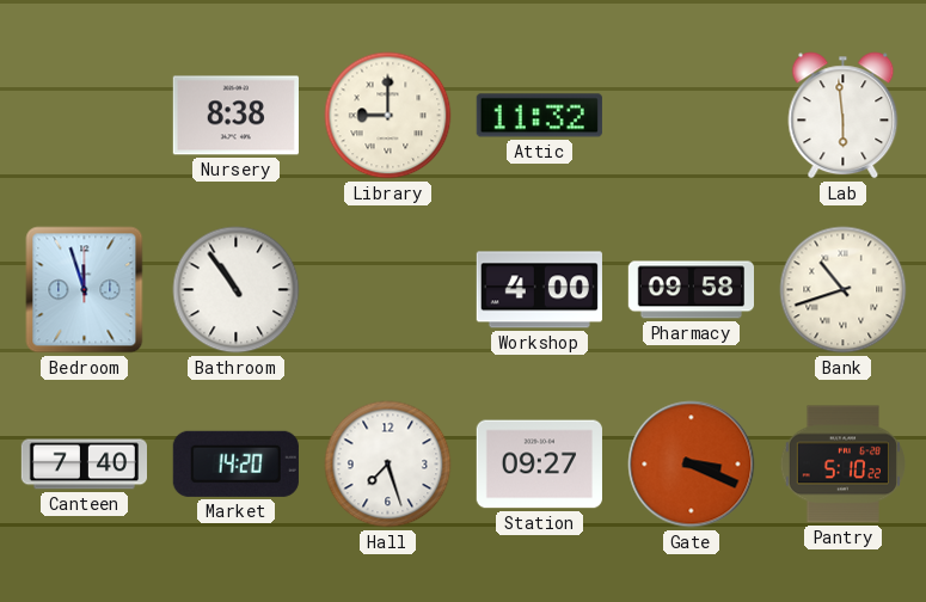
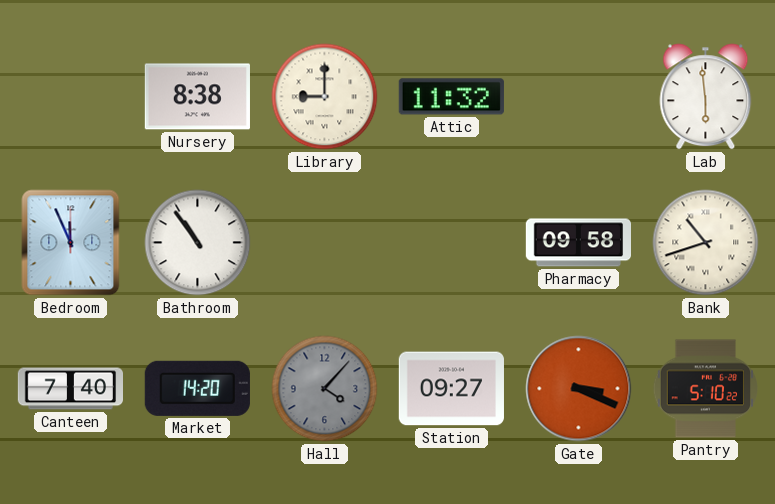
Bedroom: 11:57 -> 11:56
Workshop: 4:00 -> none
Hall: 7:27 -> 4:07
Hall dial: white -> grey
